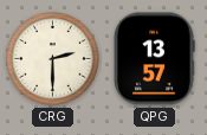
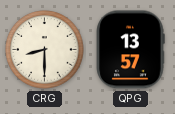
CRG: 2:30 -> 8:30
